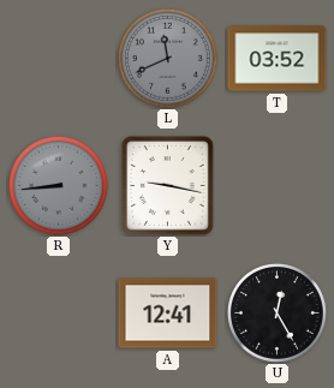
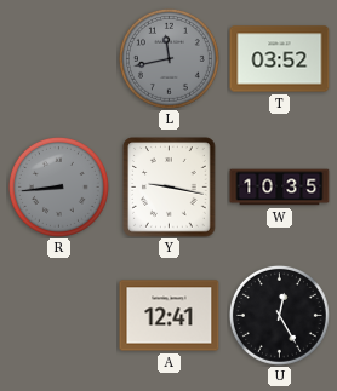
L: 11:41 -> 11:43
W: none -> 10:35
